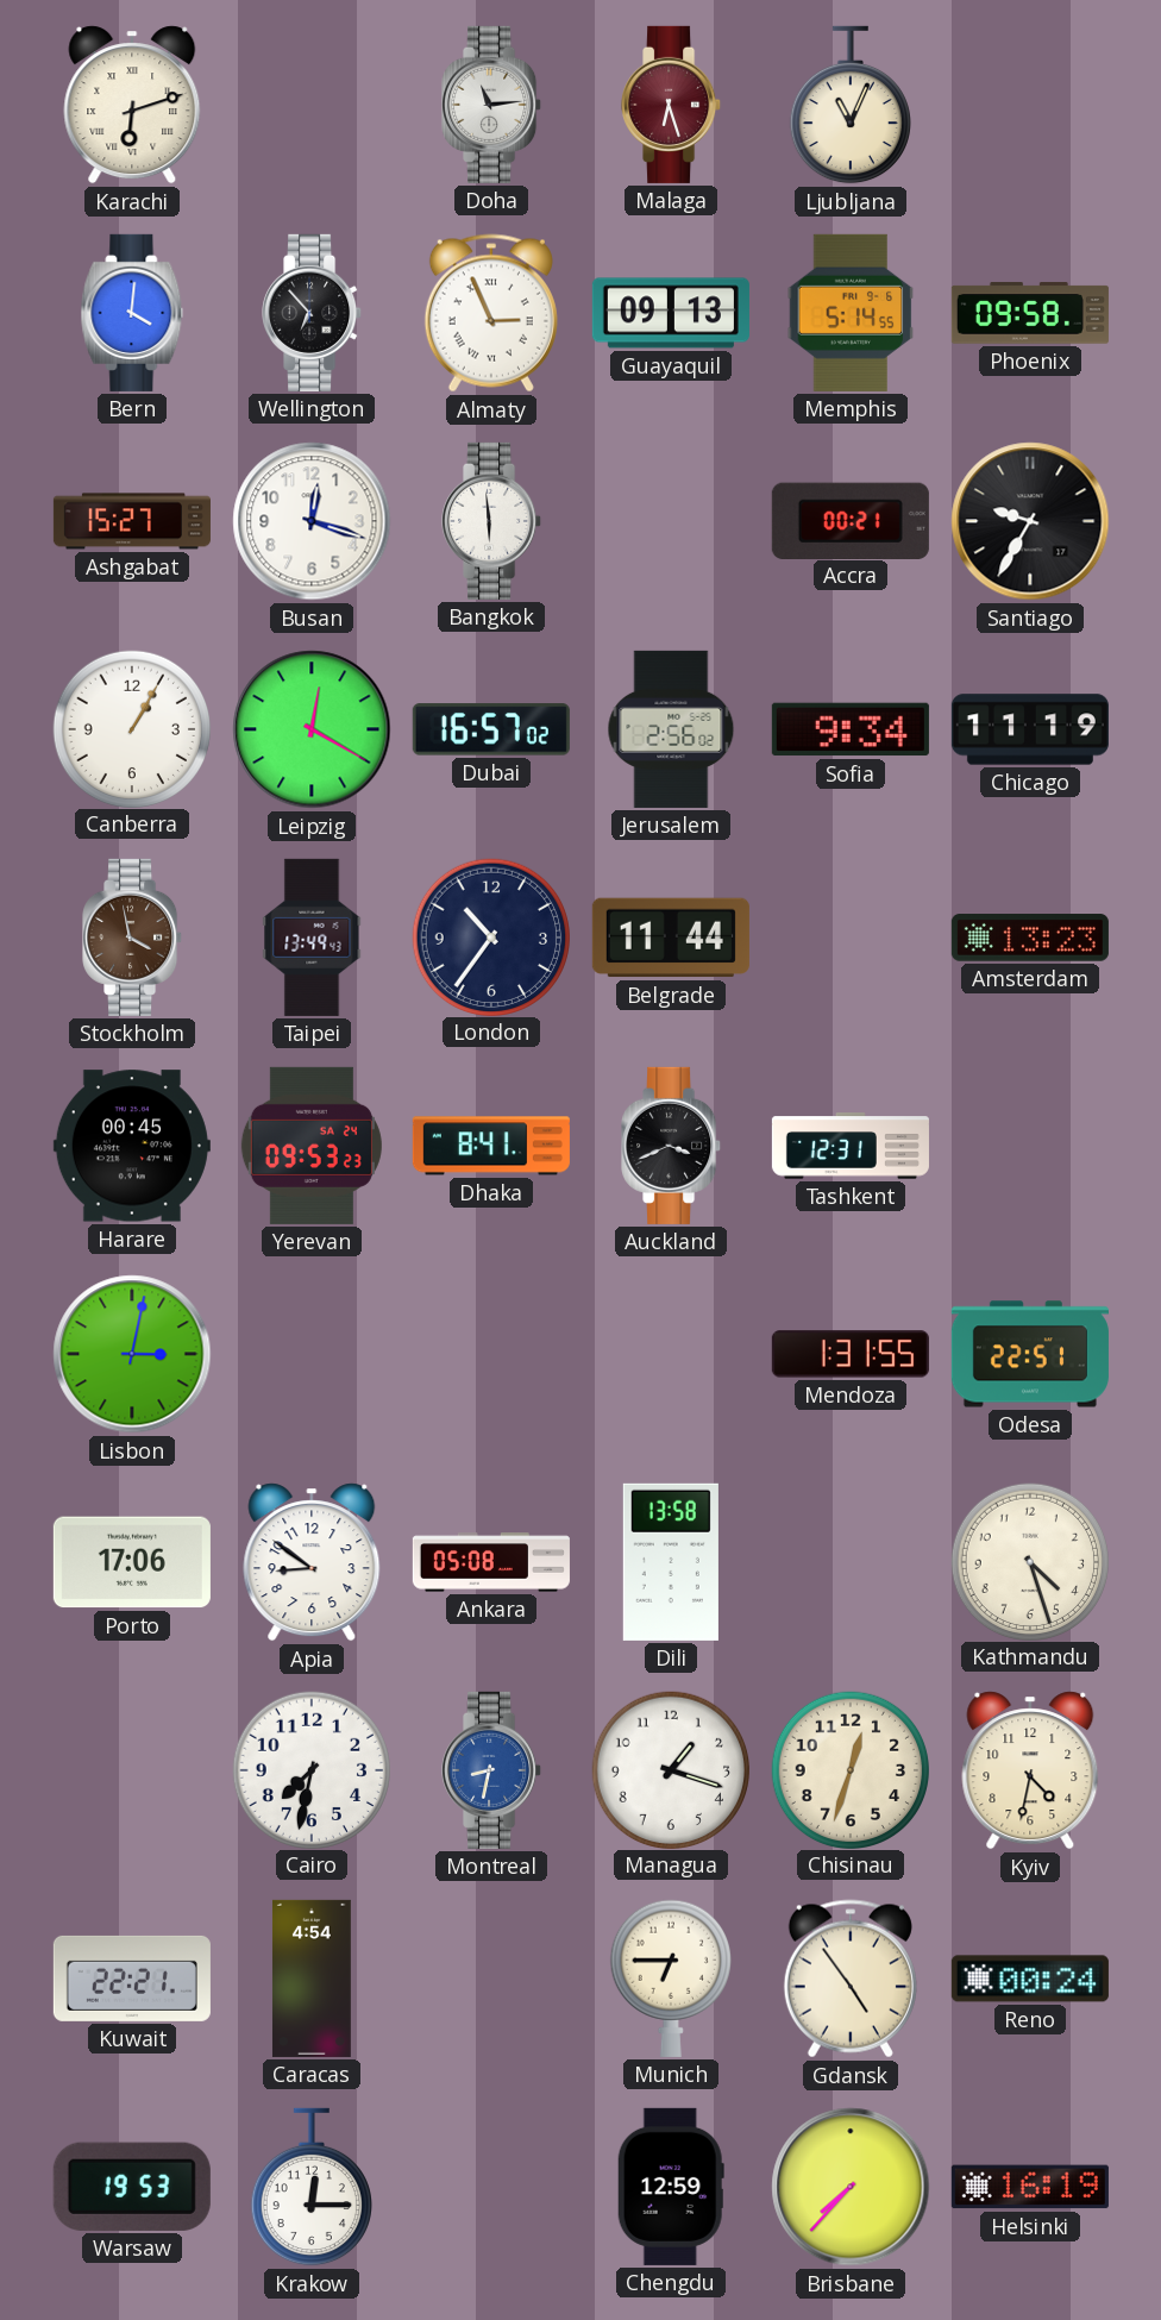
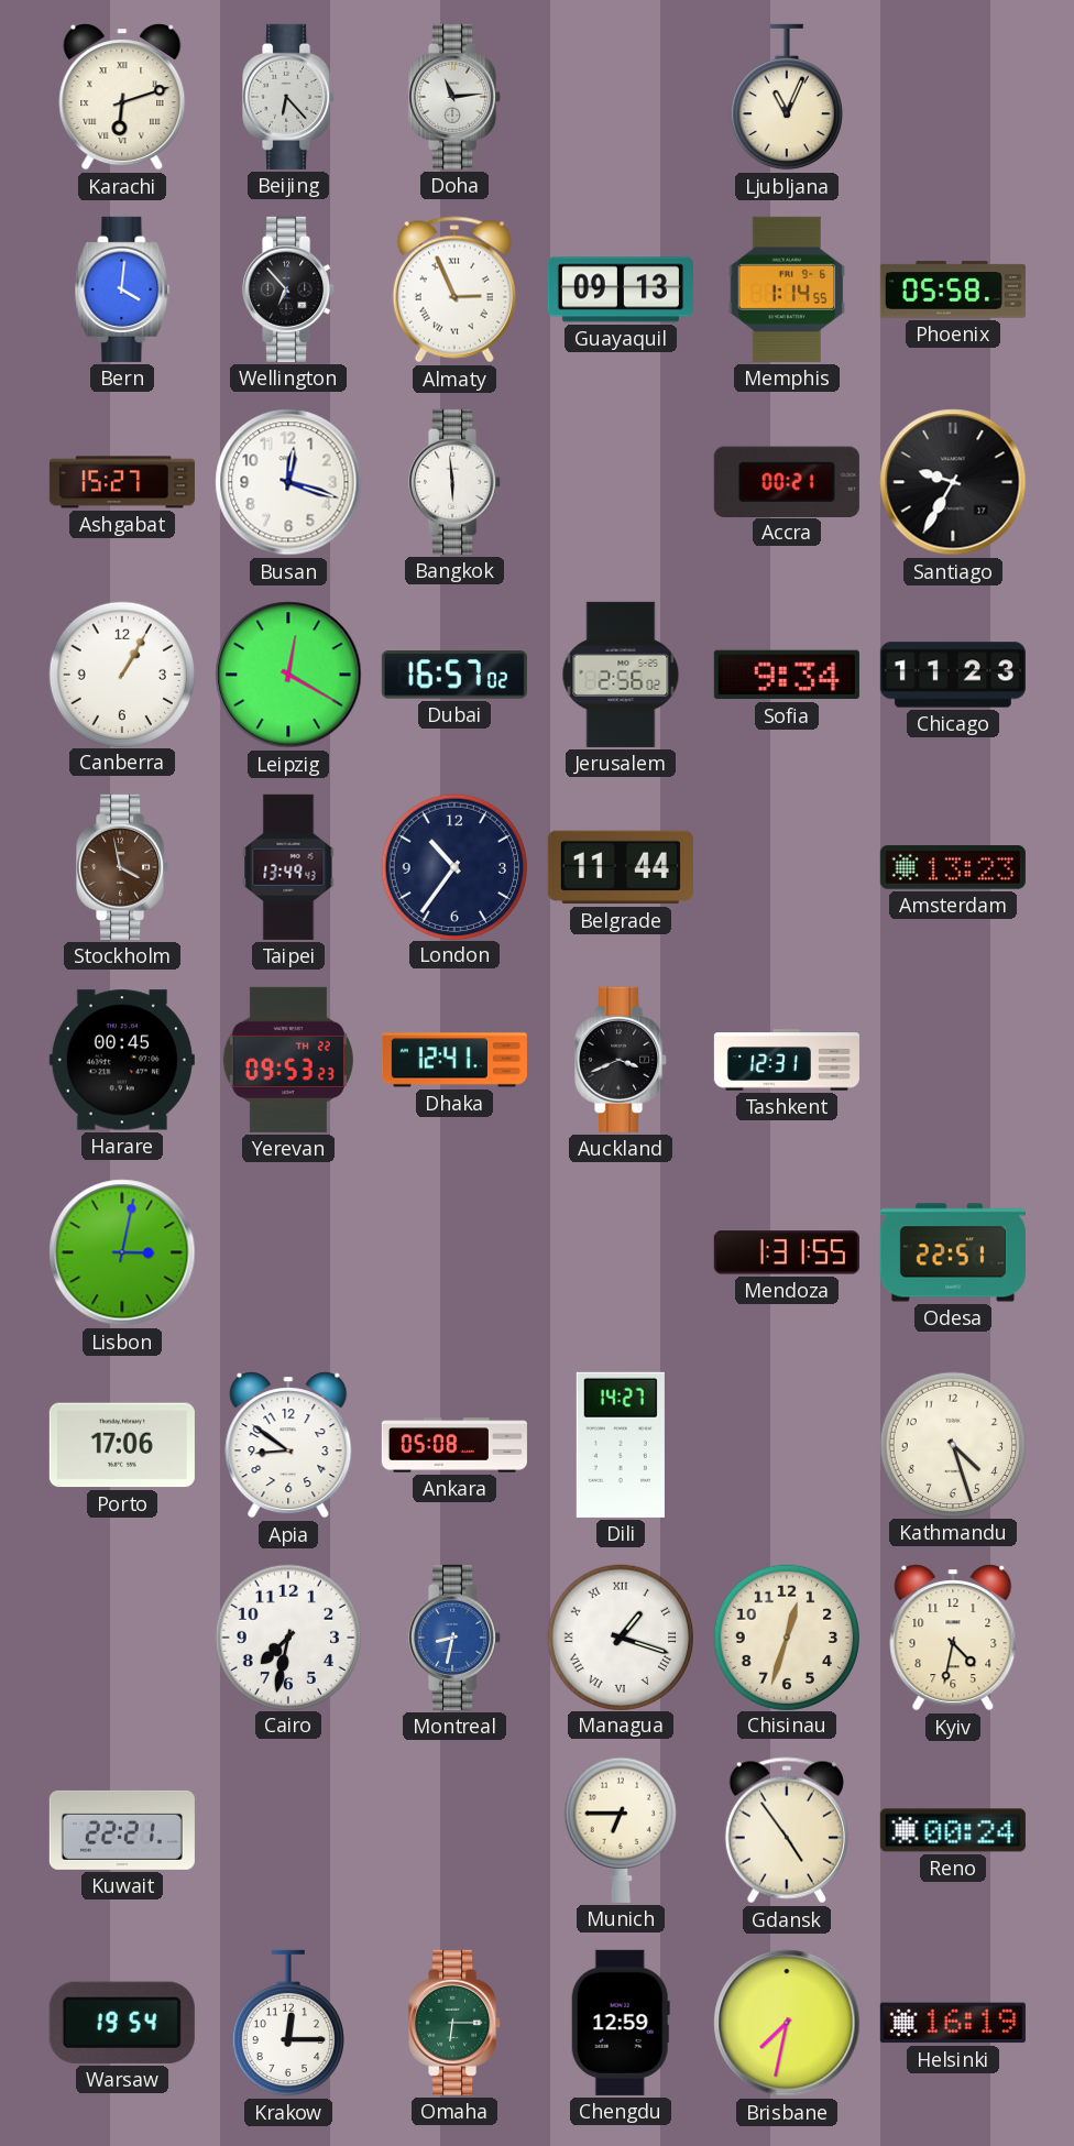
Beijing: none -> 6:23
Malaga: 6:27 -> none
Memphis: 5:14 -> 1:14
Phoenix: 09:58 -> 05:58
Chicago: 11:19 -> 11:23
Yerevan date: SA 24 -> TH 22
Dhaka: 8:41 -> 12:41
Dili: 13:58 -> 14:27
Managua numerals: Arabic -> Roman
Caracas: 4:54 -> none
Warsaw: 19:53 -> 19:54
Omaha: none -> 6:15
Brisbane: 7:37 -> 7:32
